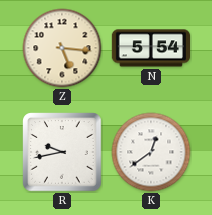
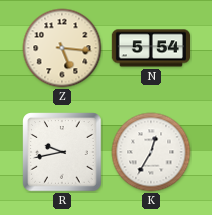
K: 12:39 -> 12:35
